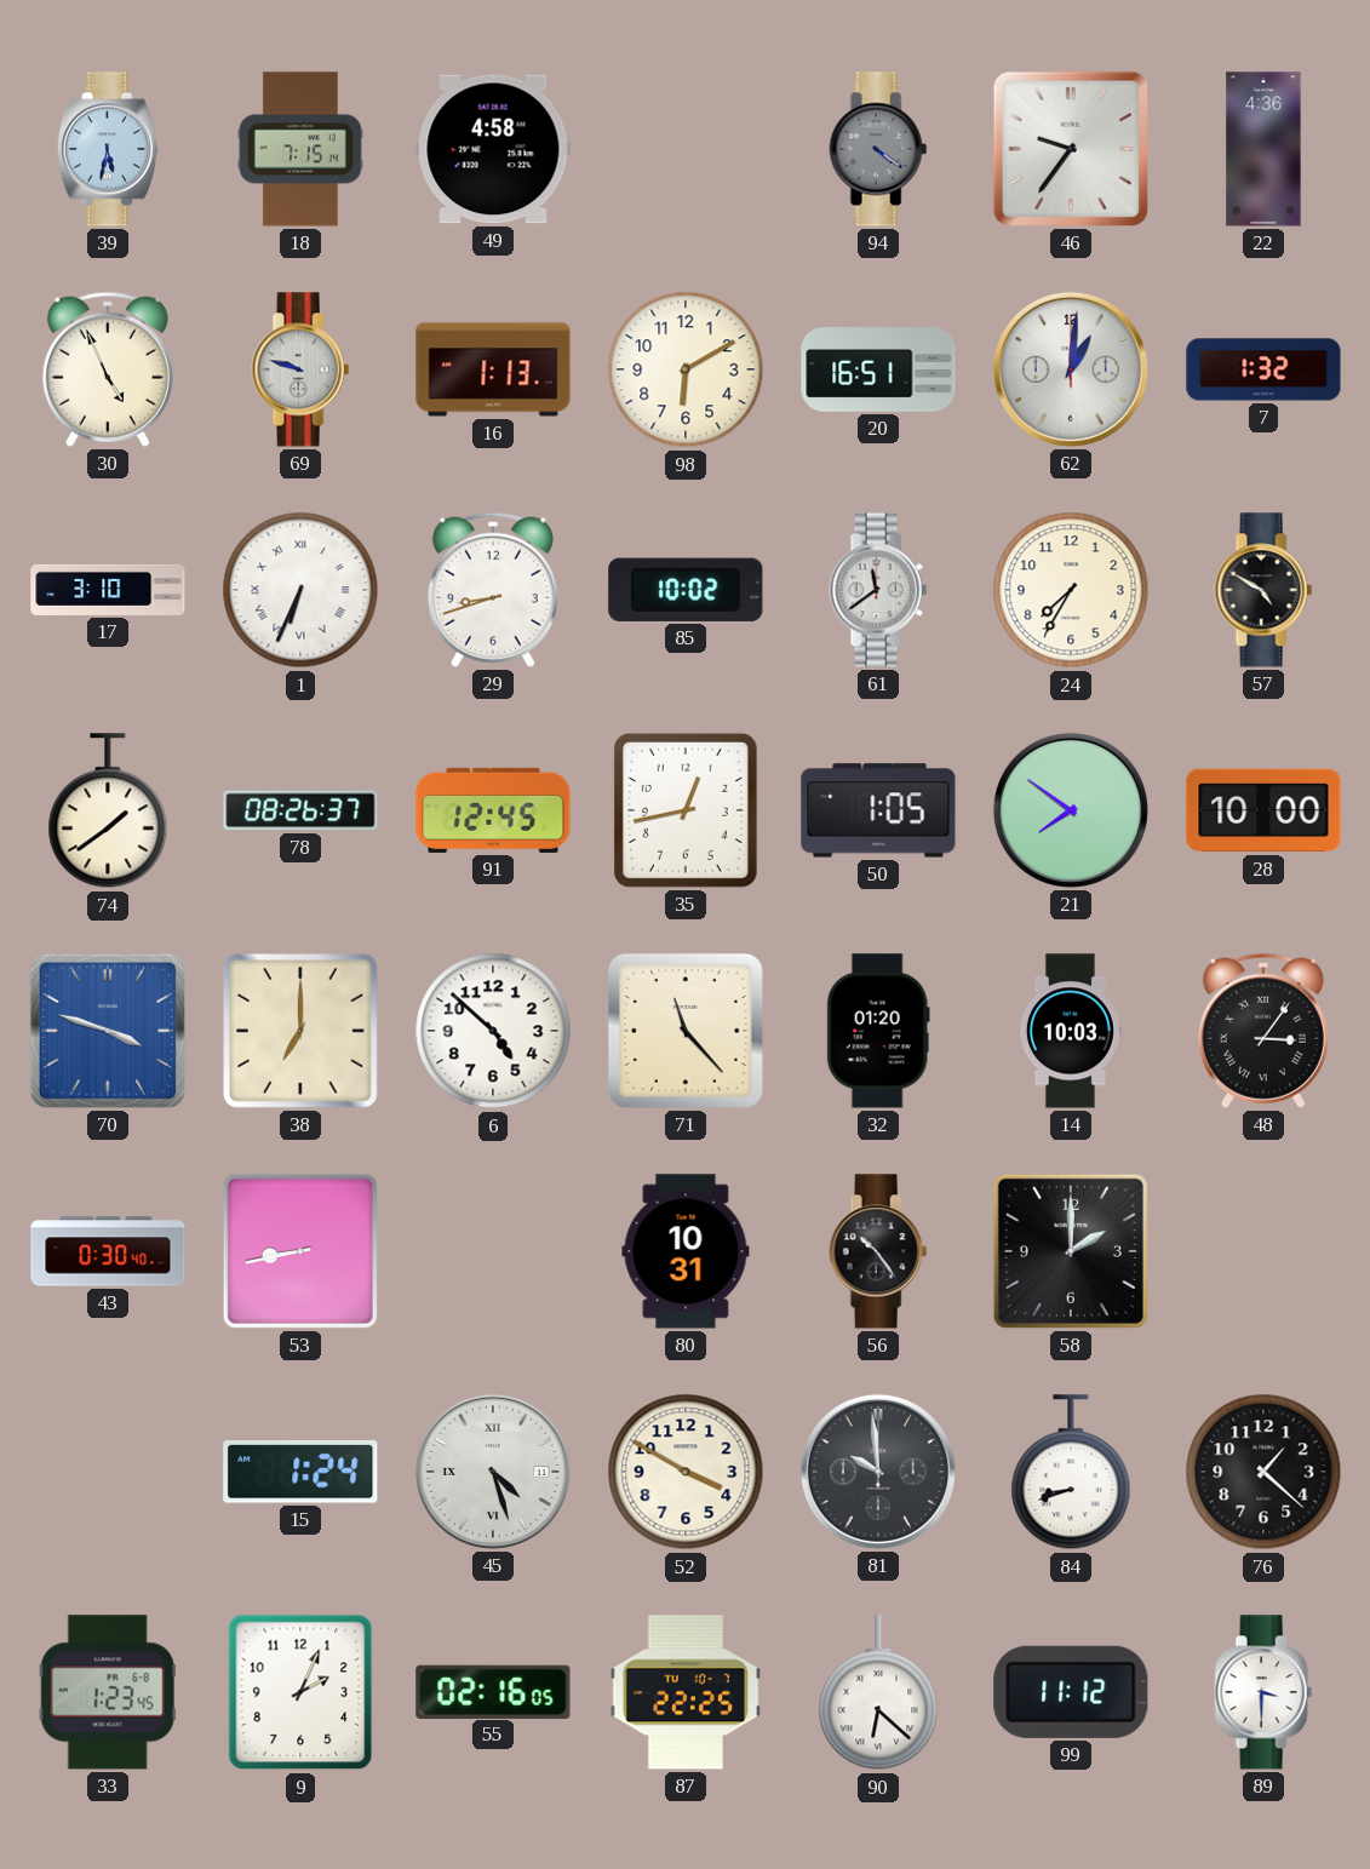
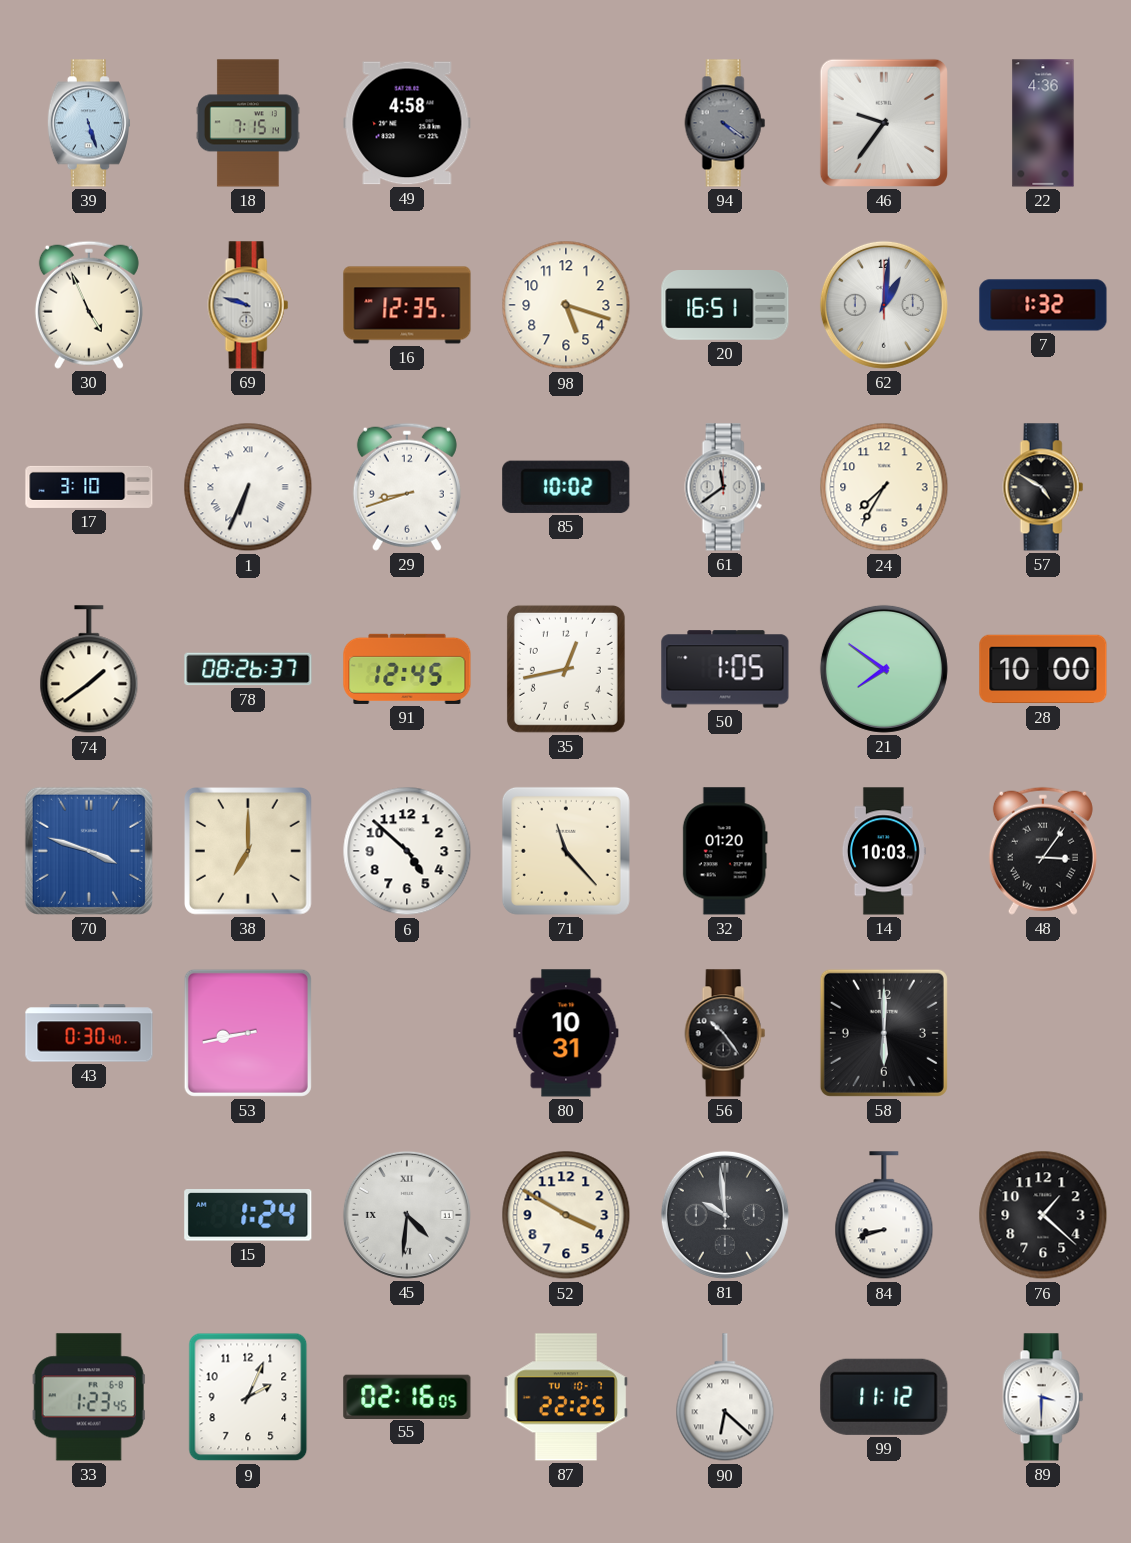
39: 5:32 -> 5:27
16: 1:13 -> 12:35
98: 6:10 -> 5:18
58: 2:00 -> 6:00
45: 4:27 -> 4:31
